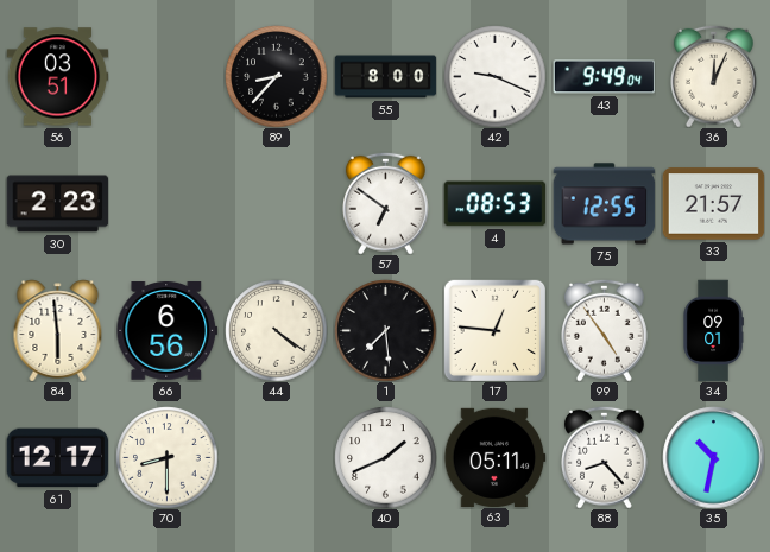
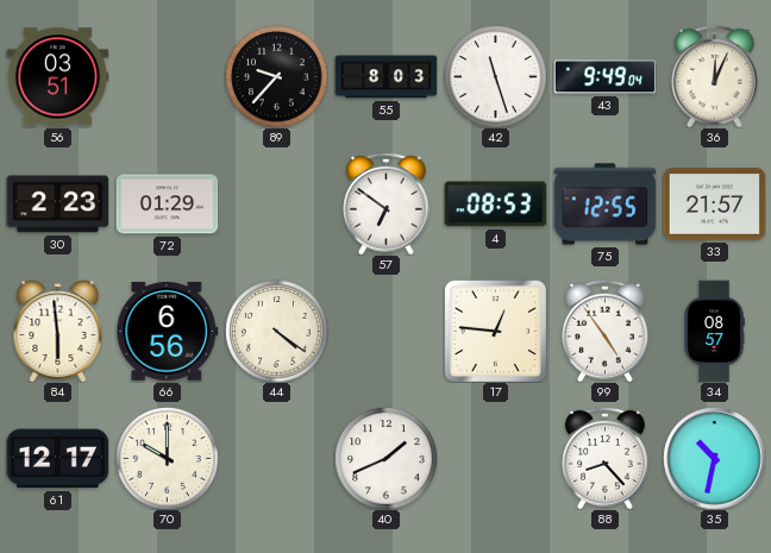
89: 8:37 -> 9:37
55: 8:00 -> 8:03
42: 9:19 -> 11:27
72: none -> 01:29
1: 7:29 -> none
34: 09:01 -> 08:57
70: 8:30 -> 10:00
63: 05:11 -> none
